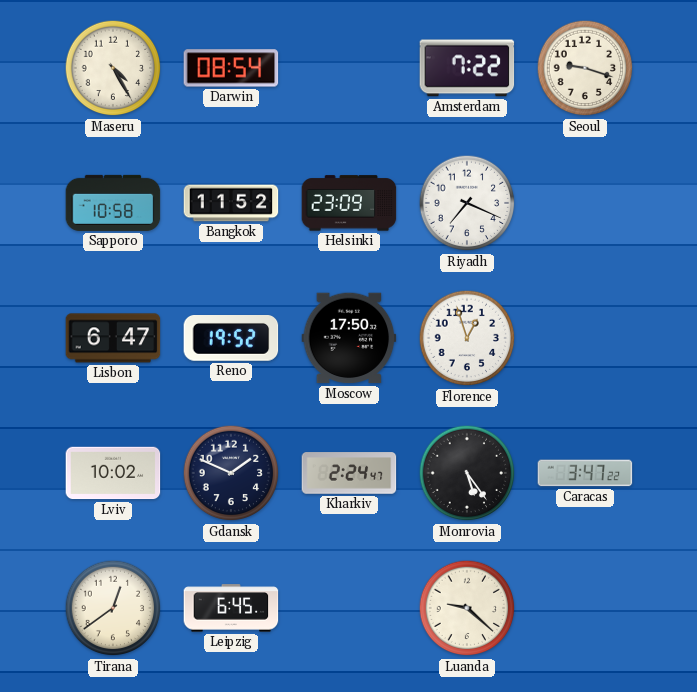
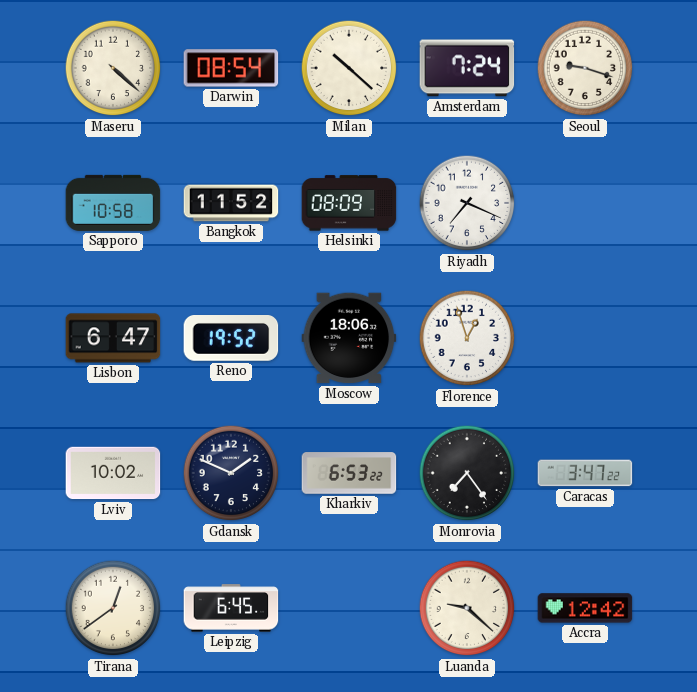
Maseru: 4:25 -> 4:22
Milan: none -> 10:22
Amsterdam: 7:22 -> 7:24
Helsinki: 23:09 -> 08:09
Moscow: 17:50 -> 18:06
Kharkiv: 2:24 -> 6:53
Monrovia: 5:24 -> 7:24
Accra: none -> 12:42
